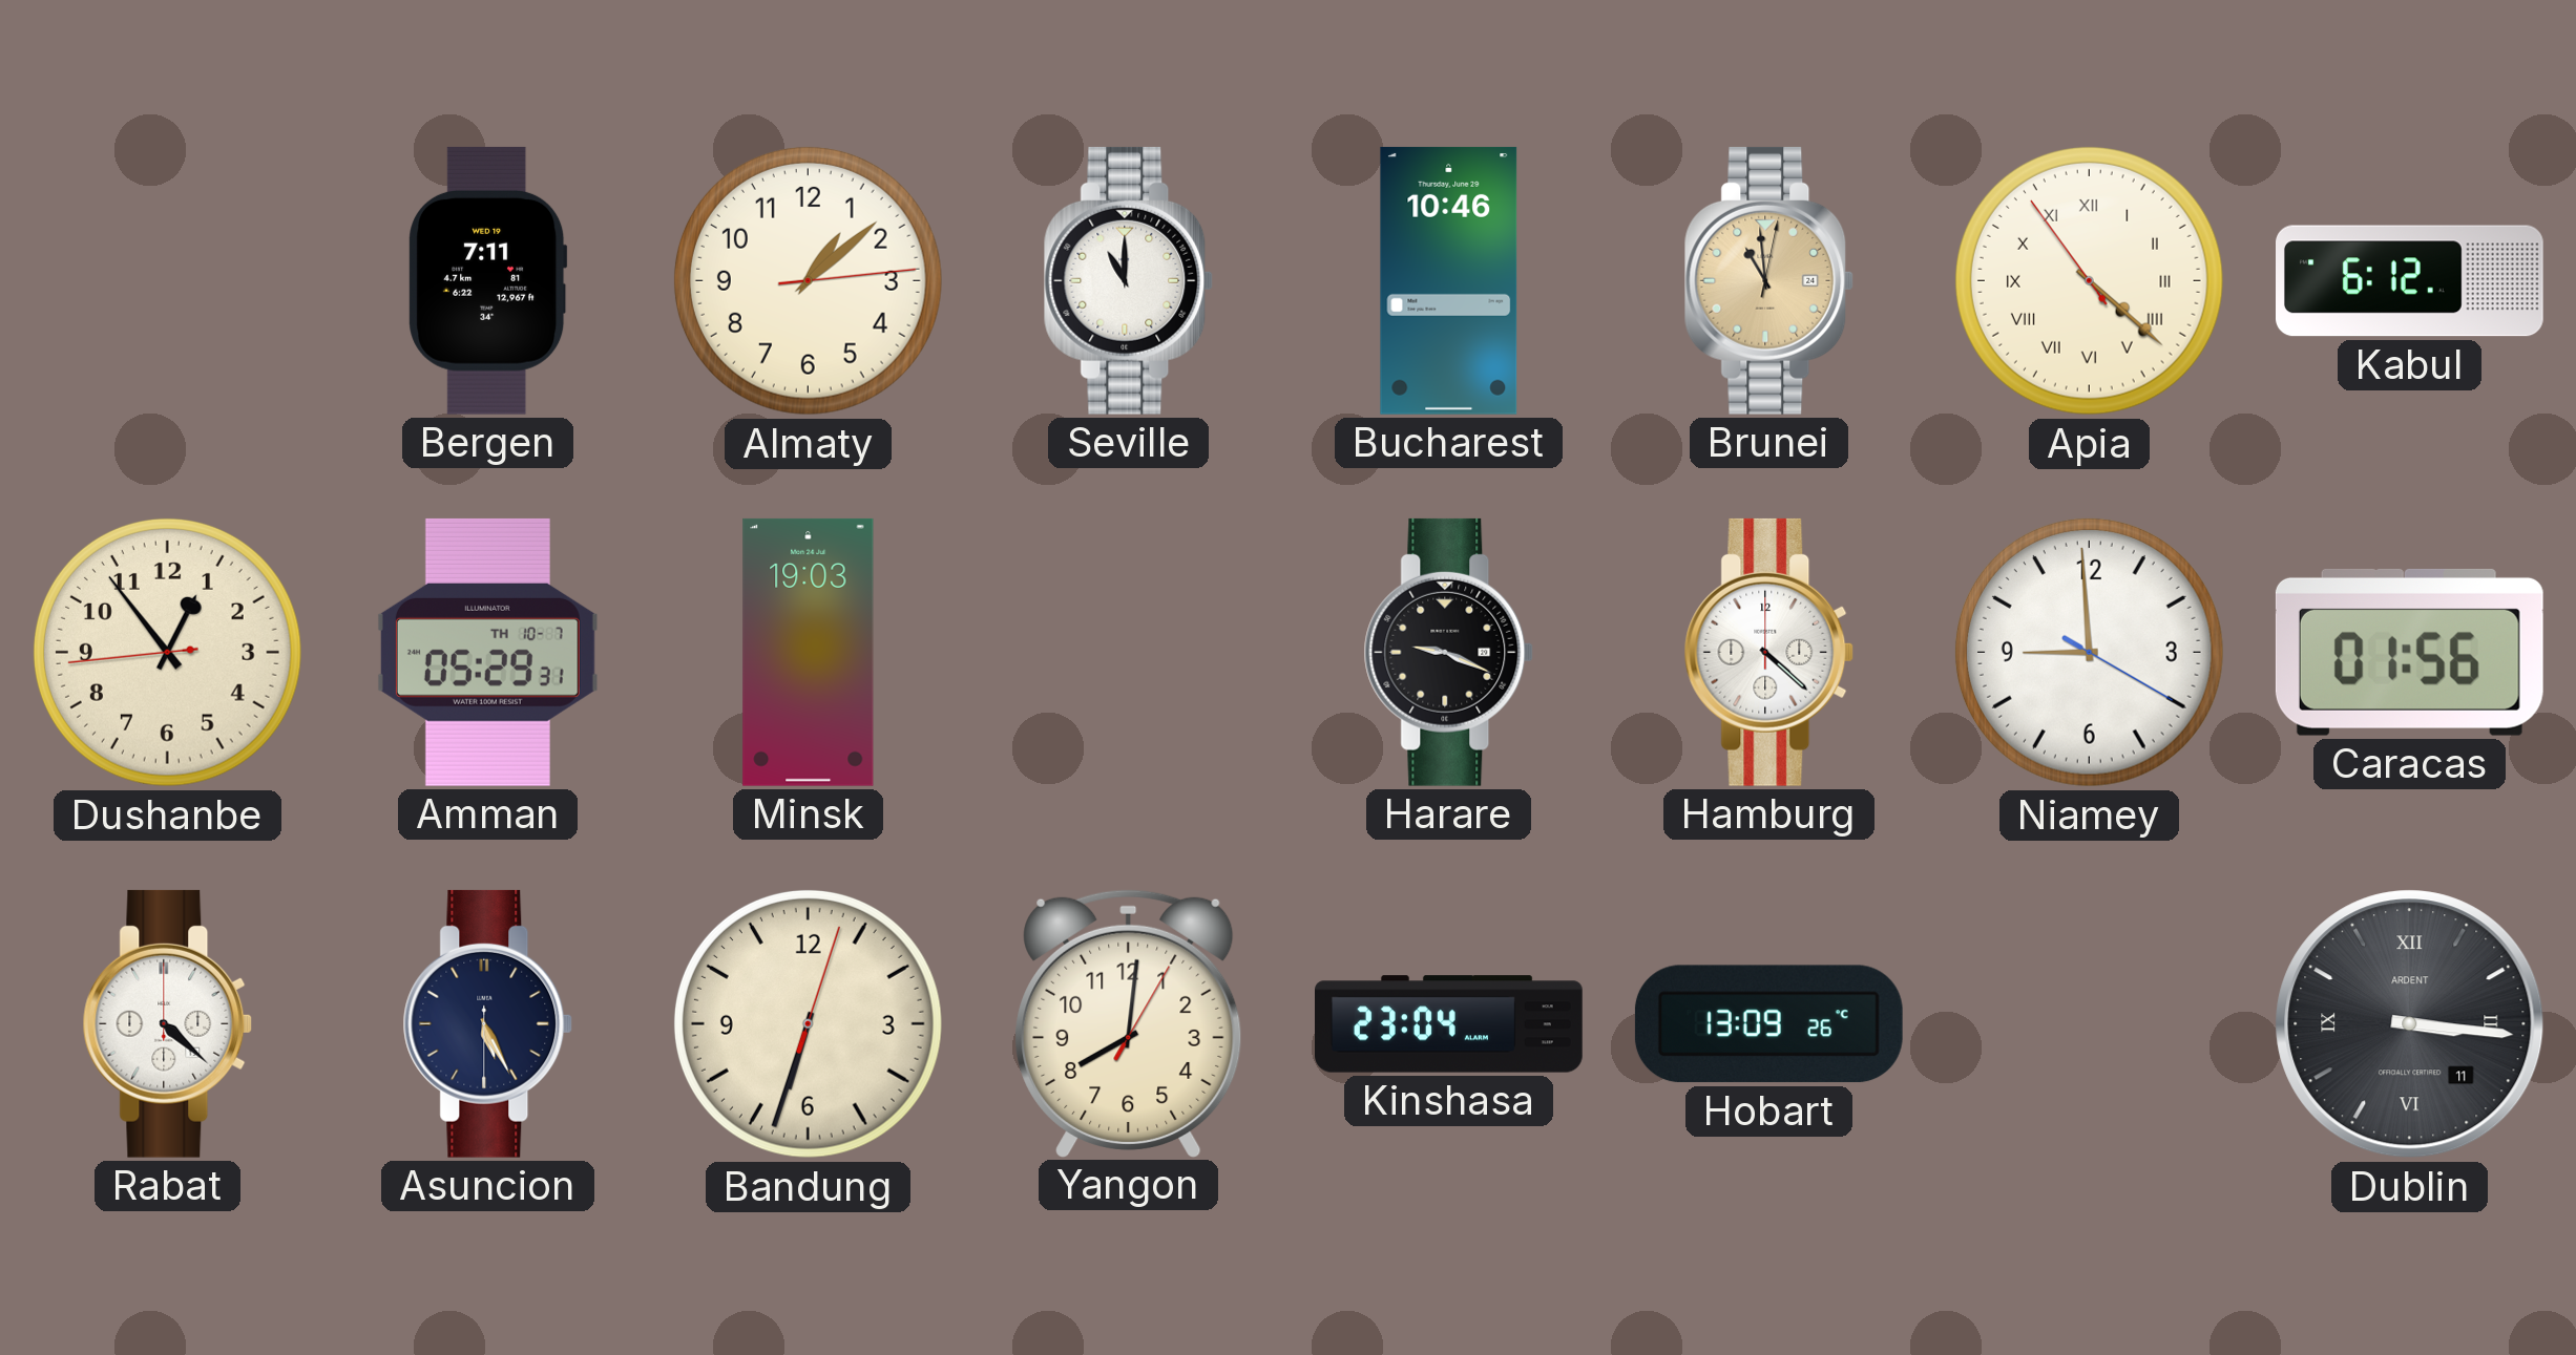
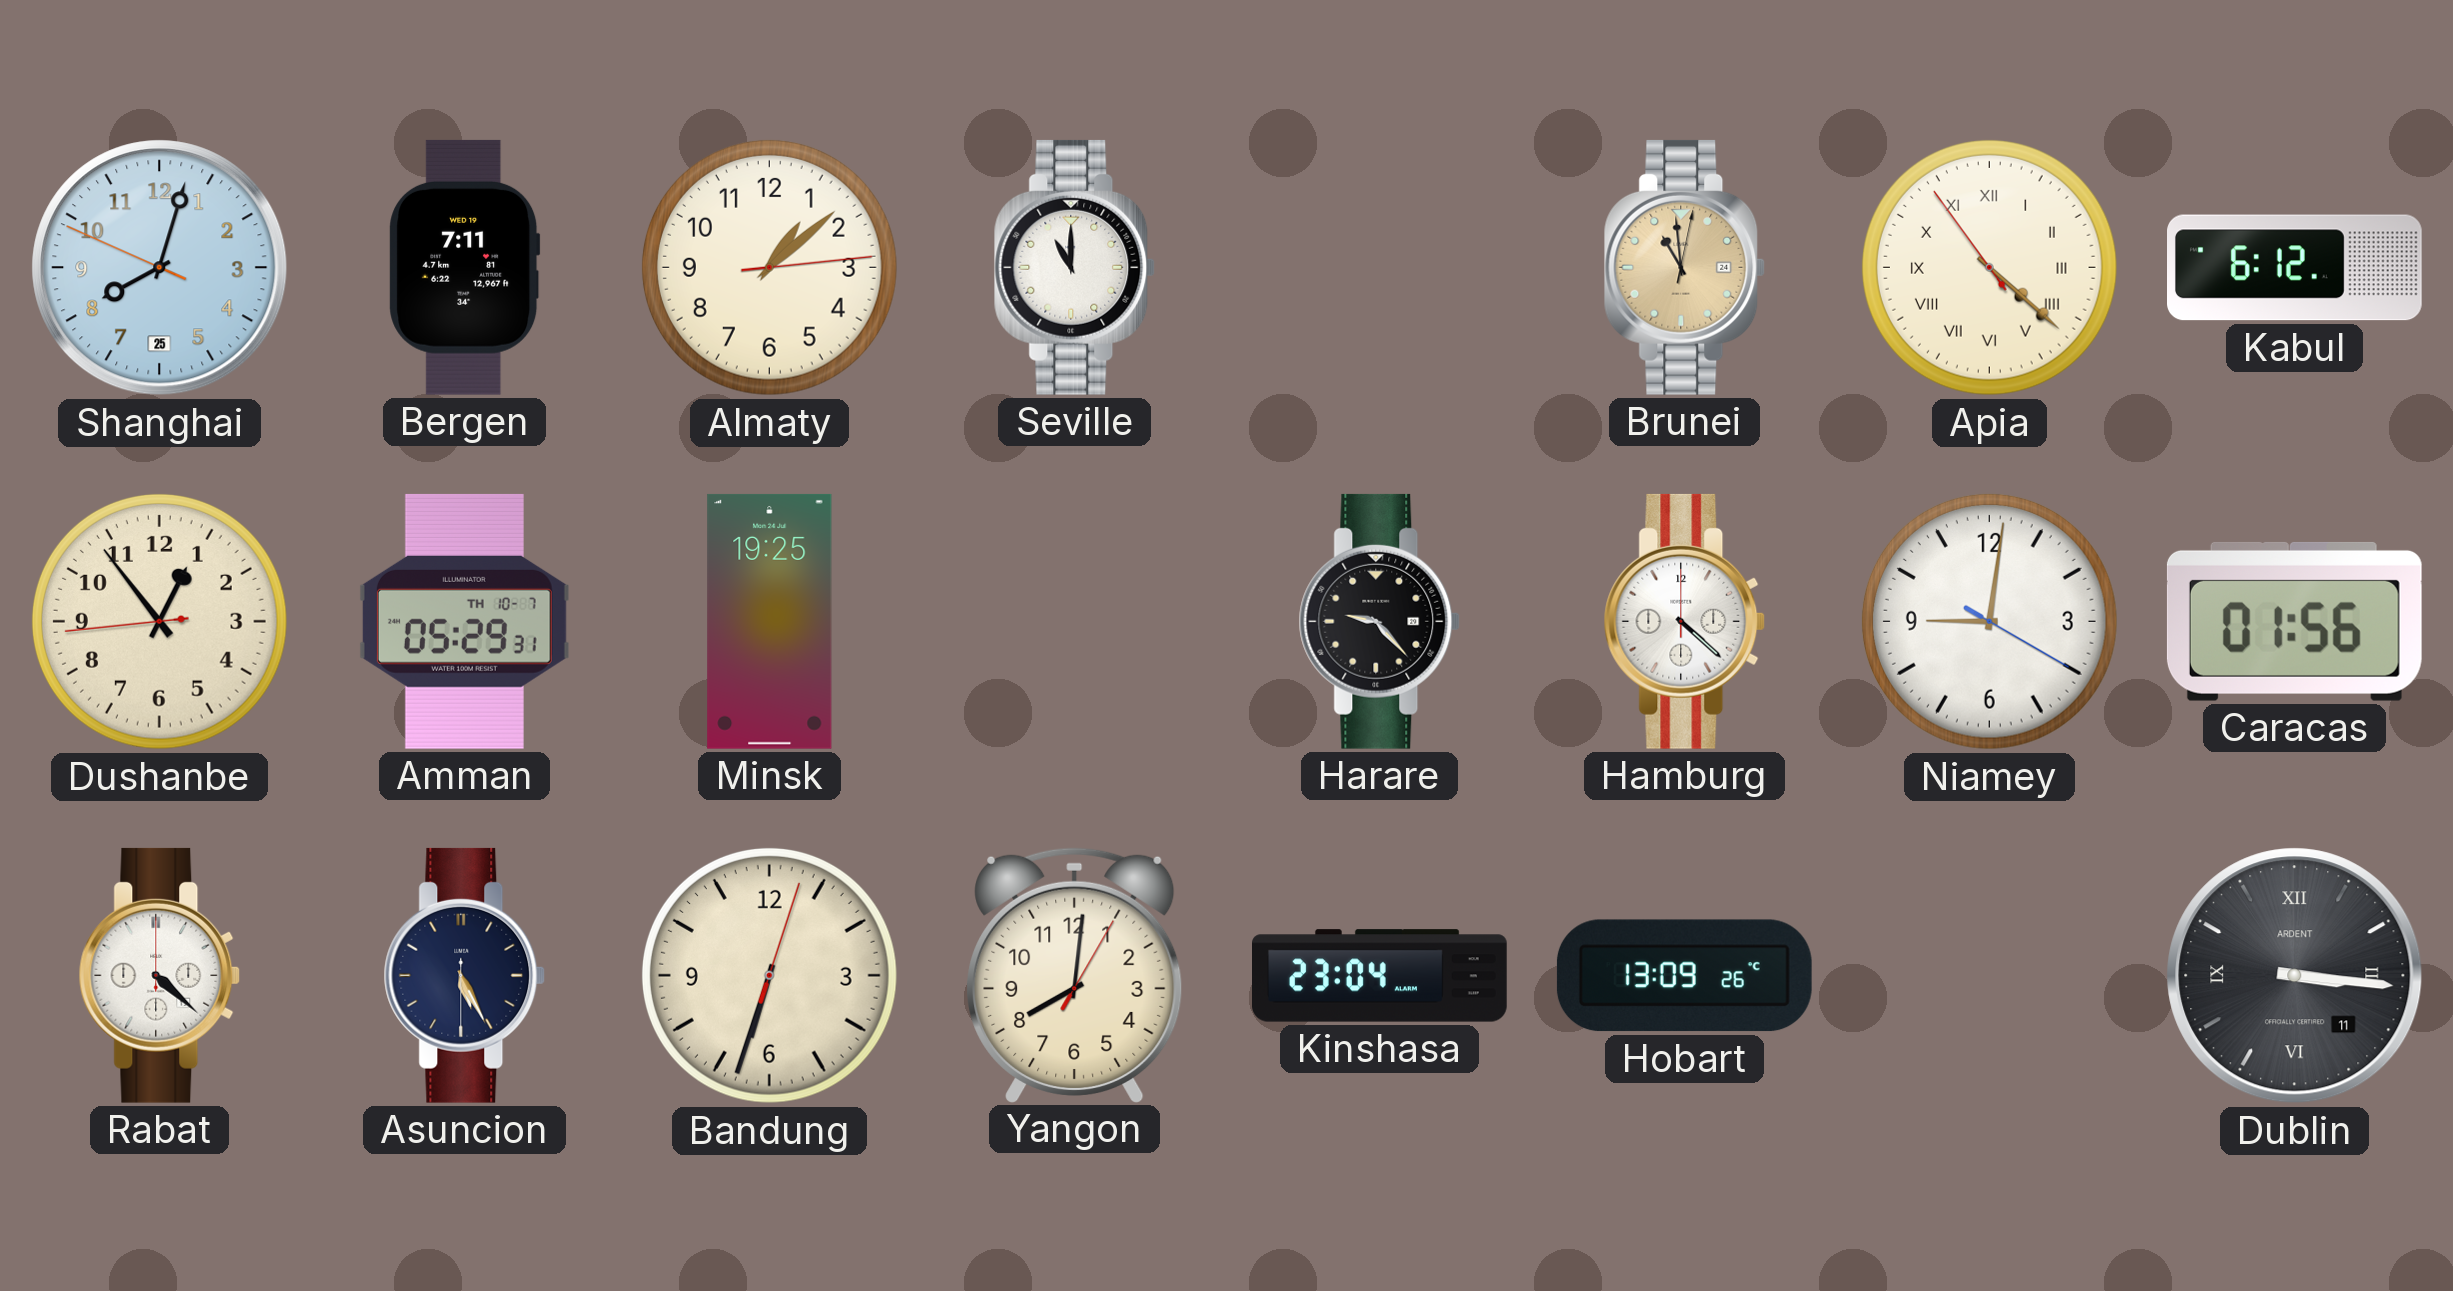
Shanghai: none -> 8:02
Bucharest: 10:46 -> none
Minsk: 19:03 -> 19:25
Harare: 9:19 -> 9:23
Niamey: 8:59 -> 9:01
